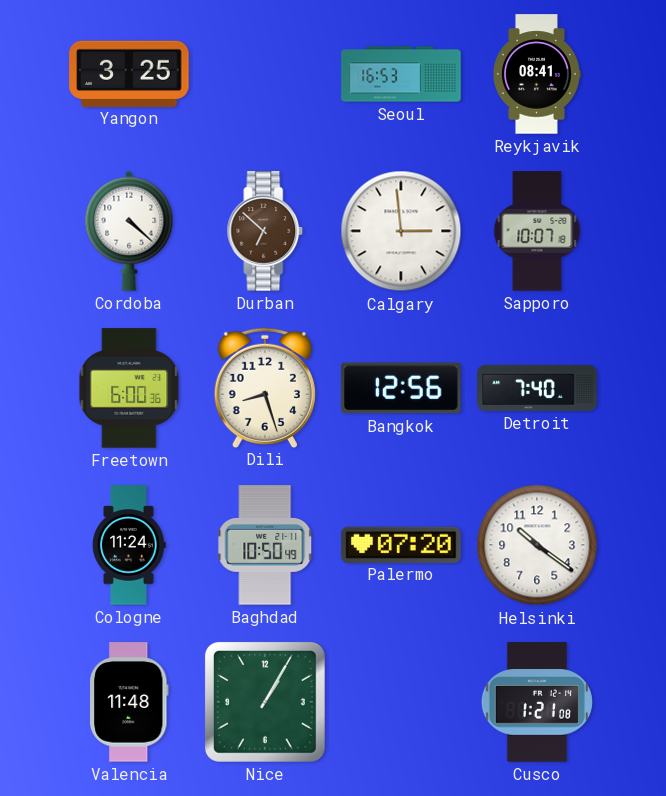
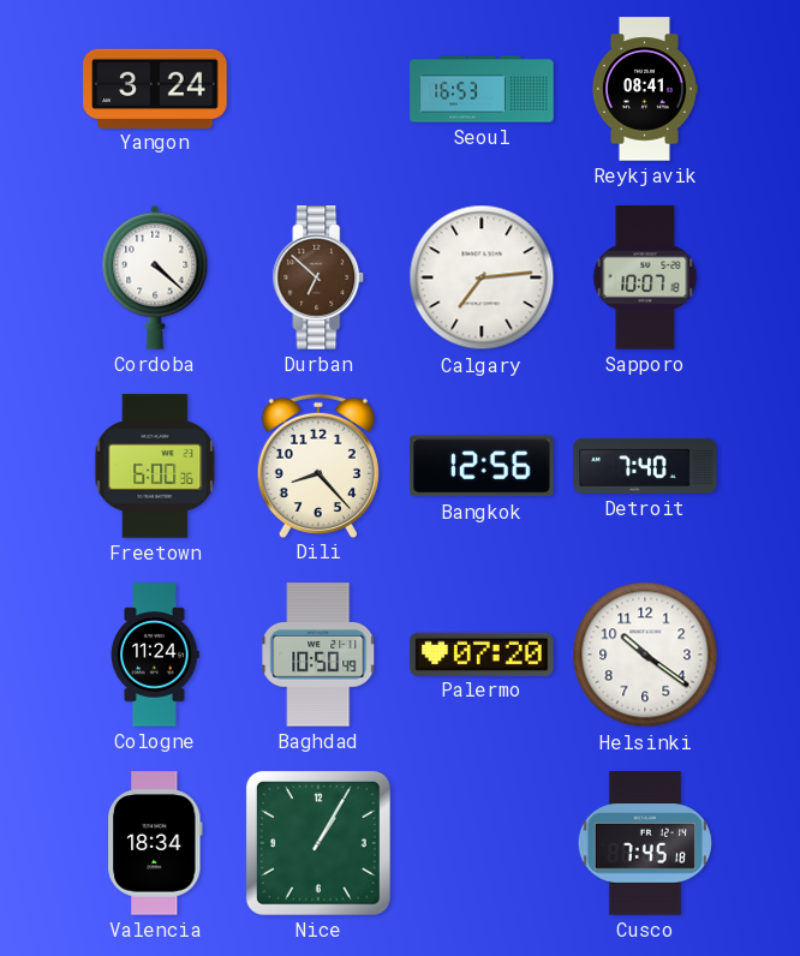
Yangon: 3:25 -> 3:24
Calgary: 2:59 -> 7:14
Dili: 8:27 -> 8:23
Valencia: 11:48 -> 18:34
Cusco: 1:21 -> 7:45
